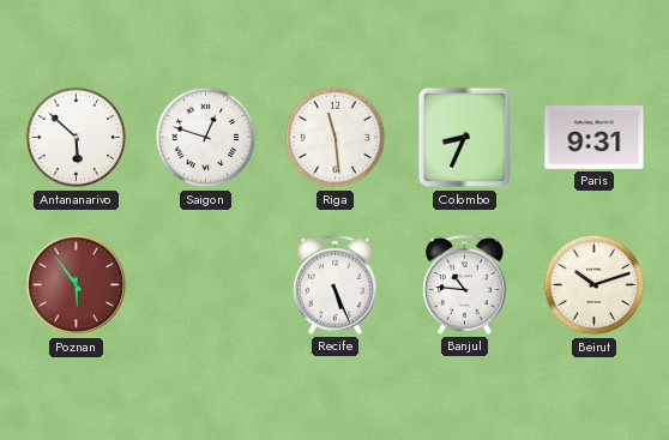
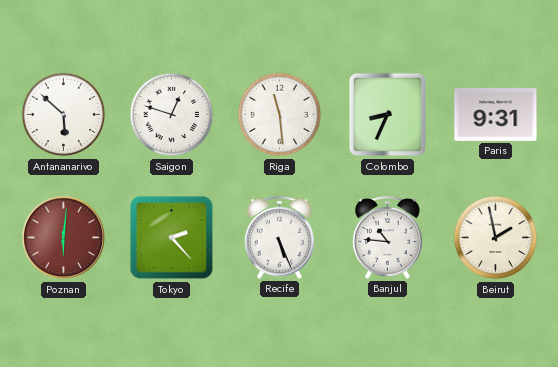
Poznan: 5:54 -> 6:01
Tokyo: none -> 2:23
Beirut: 10:12 -> 1:58
